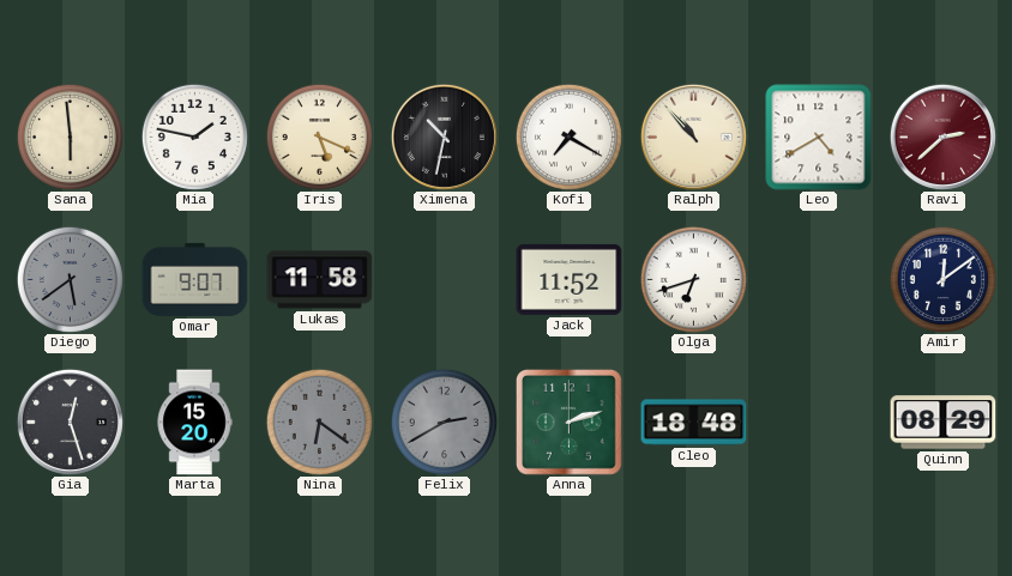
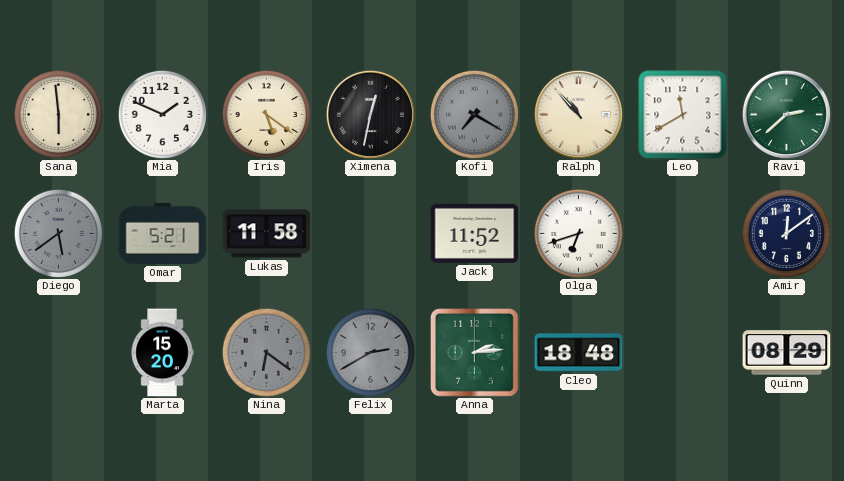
Mia: 1:47 -> 1:49
Iris: 5:19 -> 5:21
Ximena: 10:32 -> 12:32
Kofi dial: white -> grey
Leo: 4:40 -> 11:40
Ravi dial: burgundy -> green
Omar: 9:07 -> 5:21
Gia: 12:27 -> none
Anna: 2:12 -> 2:14
